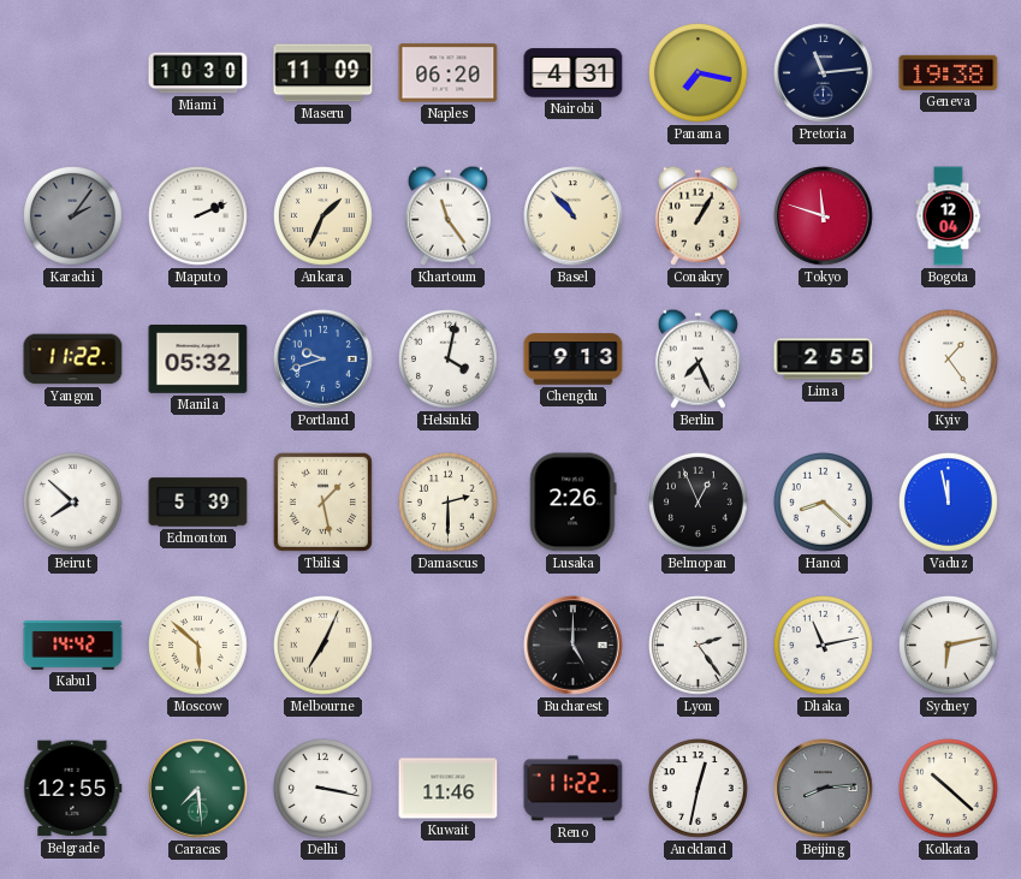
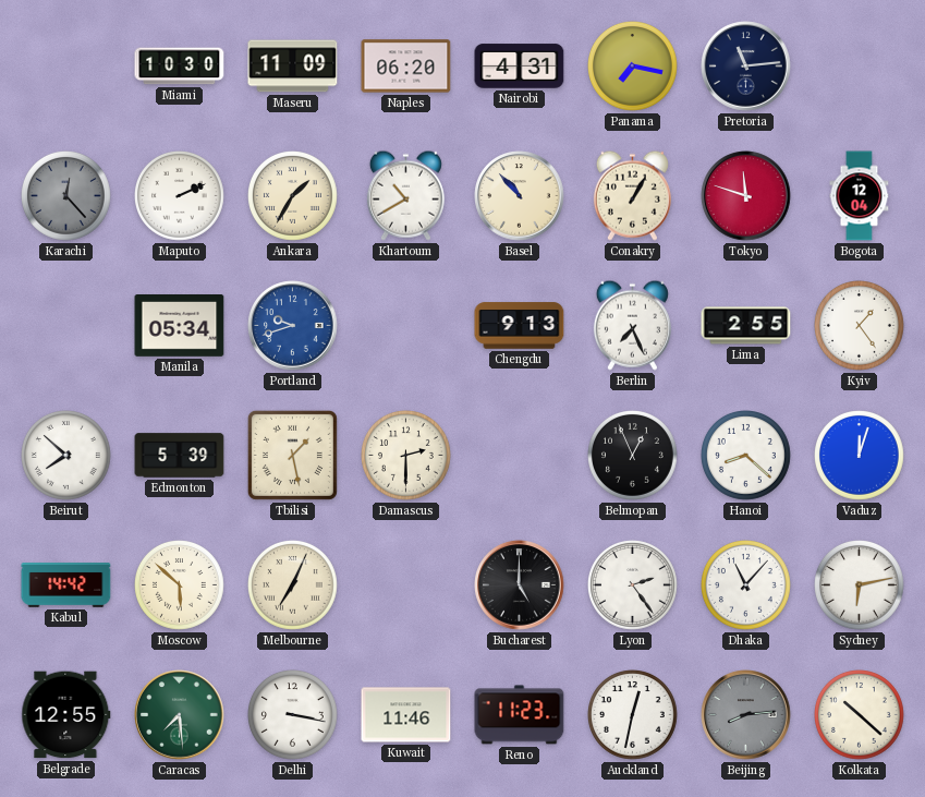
Geneva: 19:38 -> none
Karachi: 2:06 -> 12:23
Ankara: 1:34 -> 1:35
Khartoum: 11:24 -> 10:40
Yangon: 11:22 -> none
Manila: 05:32 -> 05:34
Helsinki: 4:02 -> none
Lusaka: 2:26 -> none
Vaduz: 11:58 -> 12:03
Dhaka: 11:13 -> 11:07
Reno: 11:22 -> 11:23
